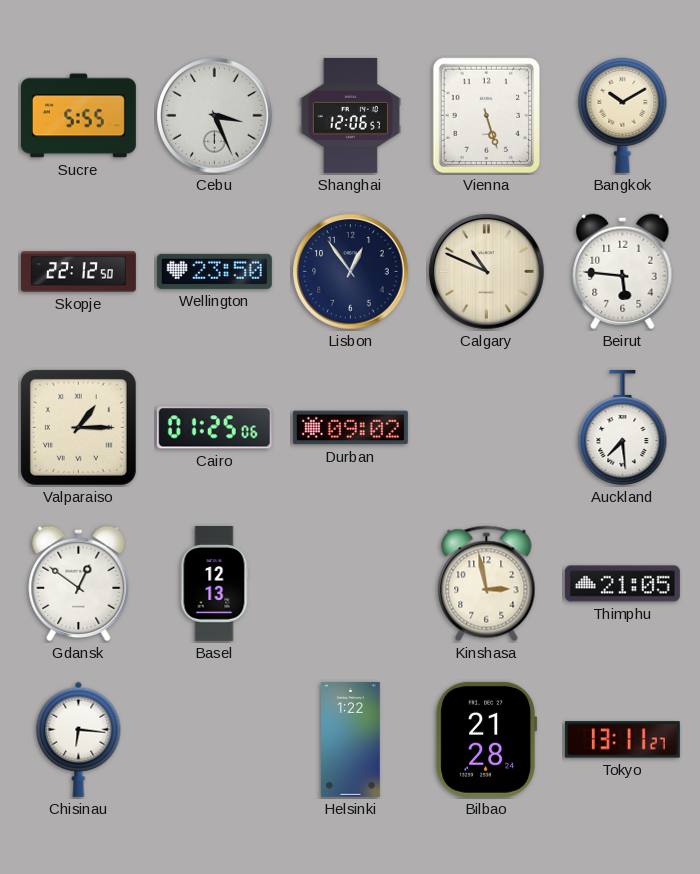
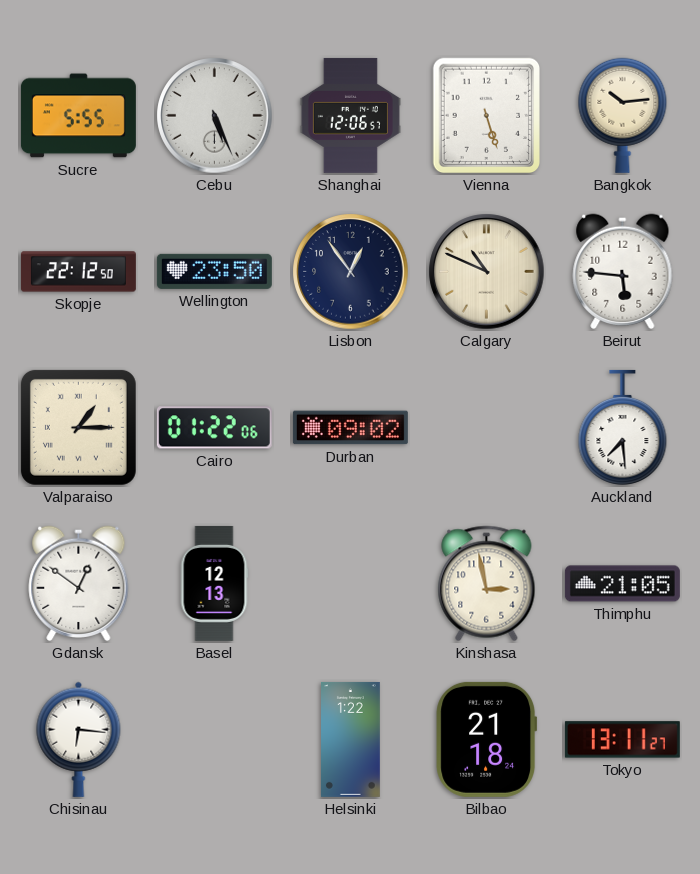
Cebu: 3:26 -> 5:26
Bangkok: 10:10 -> 10:14
Cairo: 01:25 -> 01:22
Bilbao: 21:28 -> 21:18
